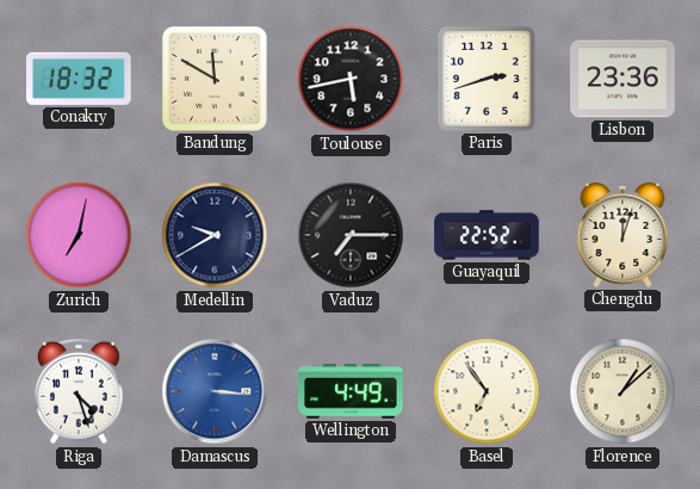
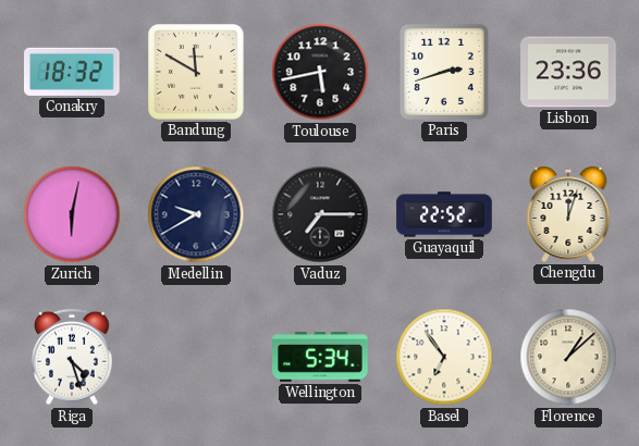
Zurich: 7:02 -> 6:02
Damascus: 3:16 -> none
Wellington: 4:49 -> 5:34
